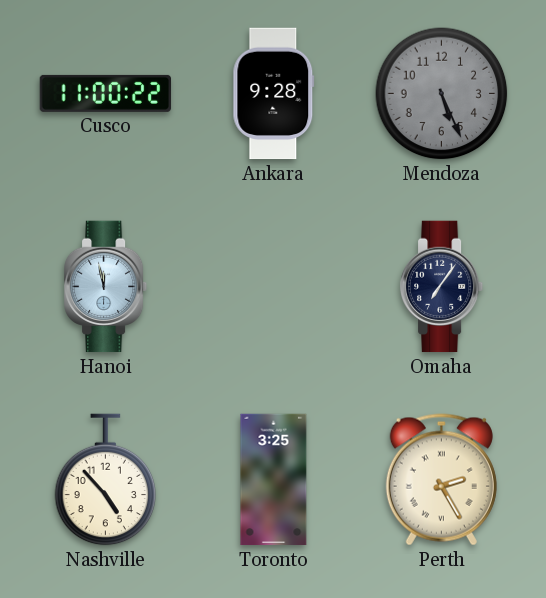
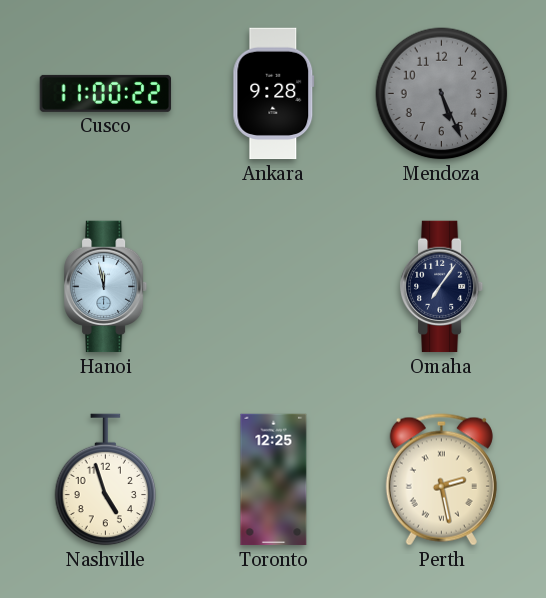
Nashville: 4:53 -> 4:57
Toronto: 3:25 -> 12:25
Perth: 2:25 -> 2:28
